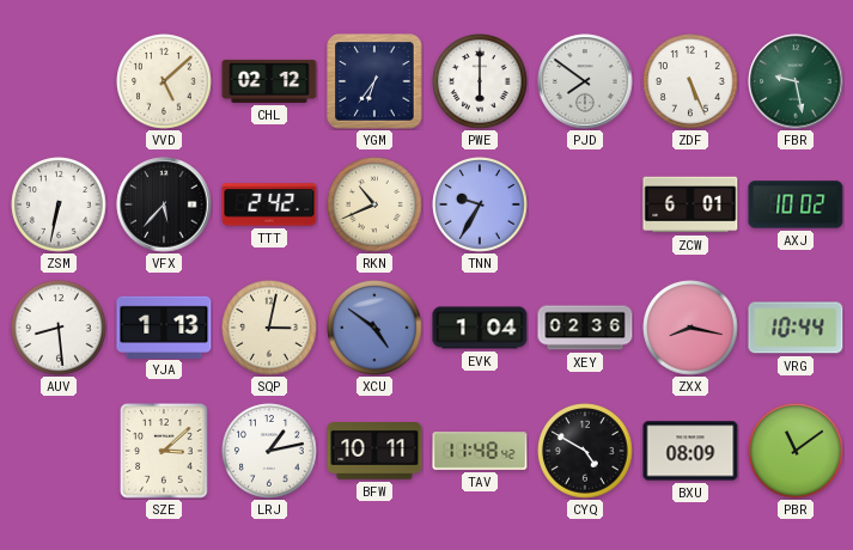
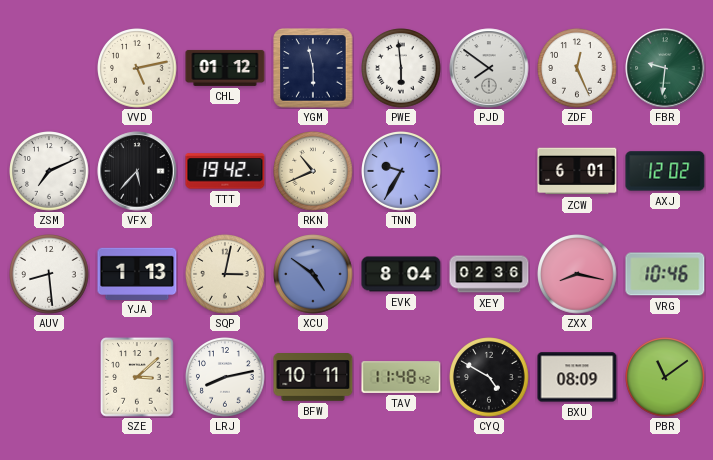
VVD: 5:08 -> 5:13
CHL: 02:12 -> 01:12
YGM: 6:36 -> 5:58
PWE: 6:00 -> 5:59
ZDF: 5:26 -> 12:26
FBR: 9:28 -> 9:31
ZSM: 6:32 -> 7:11
TTT: 2:42 -> 19:42
AXJ: 10:02 -> 12:02
EVK: 1:04 -> 8:04
VRG: 10:44 -> 10:46
LRJ: 1:13 -> 8:13
